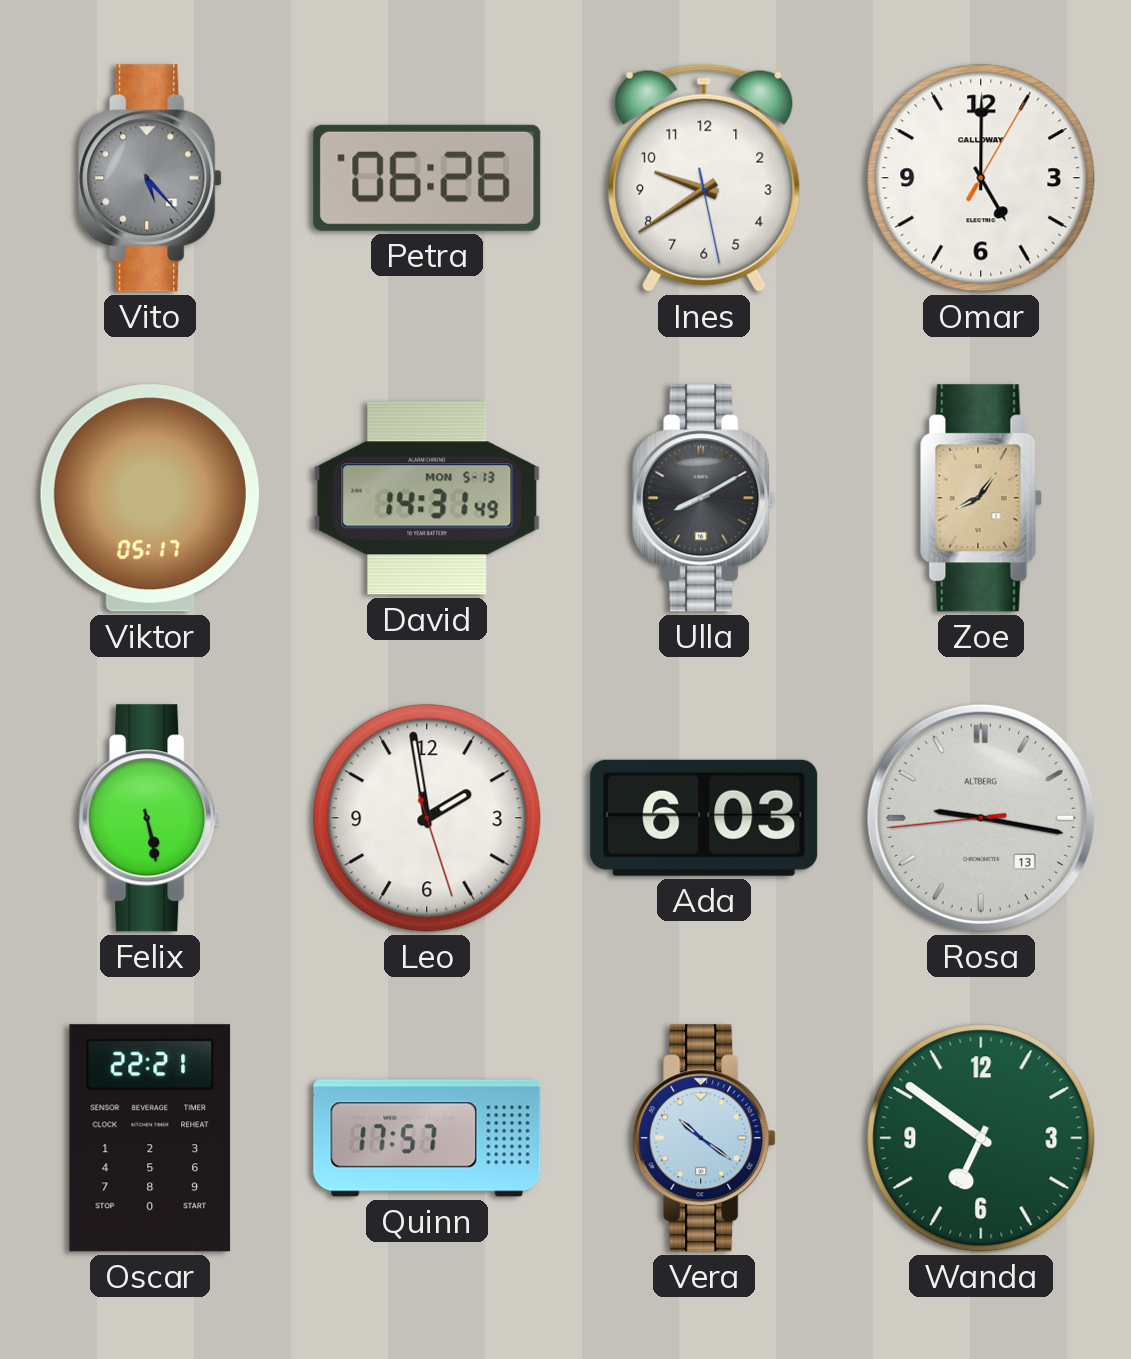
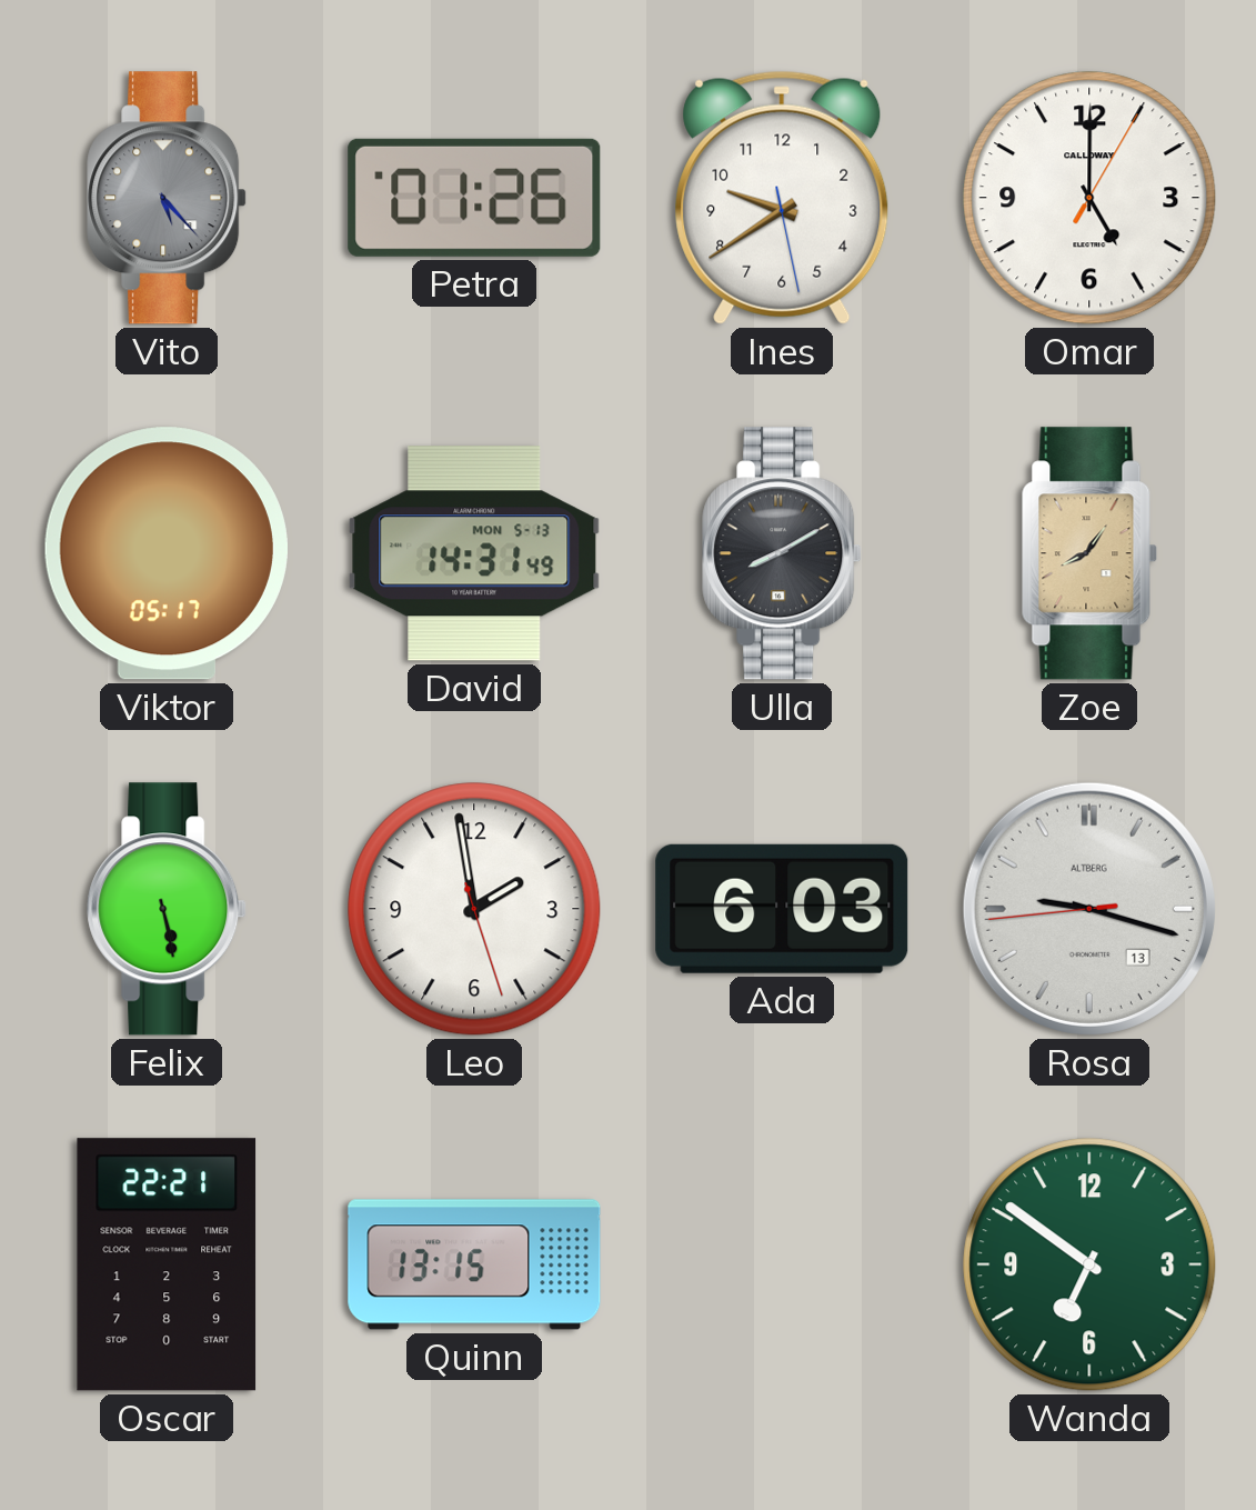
Petra: 06:26 -> 01:26
Rosa: 9:16 -> 9:17
Quinn: 17:57 -> 13:15
Vera: 10:21 -> none
